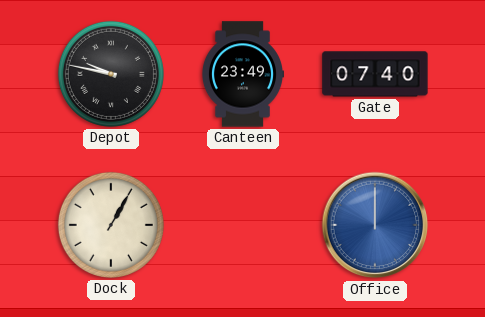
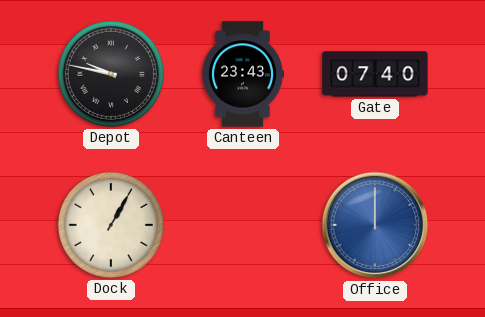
Canteen: 23:49 -> 23:43
